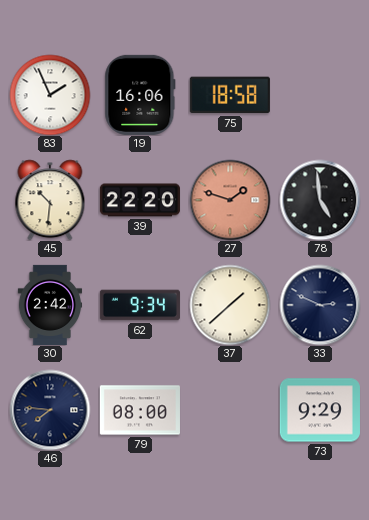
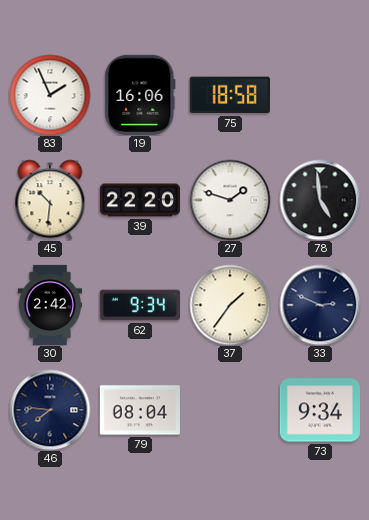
27 dial: salmon -> white
37: 1:38 -> 1:36
79: 08:00 -> 08:04
73: 9:29 -> 9:34
